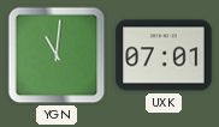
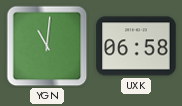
UXK: 07:01 -> 06:58
